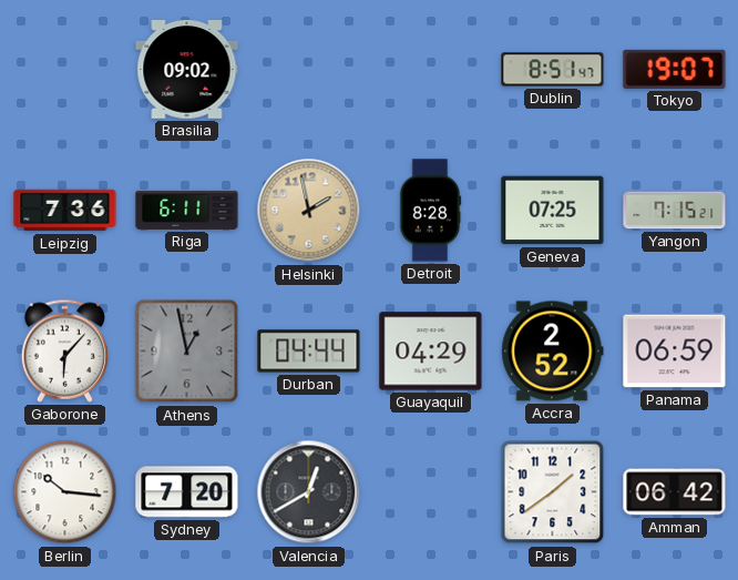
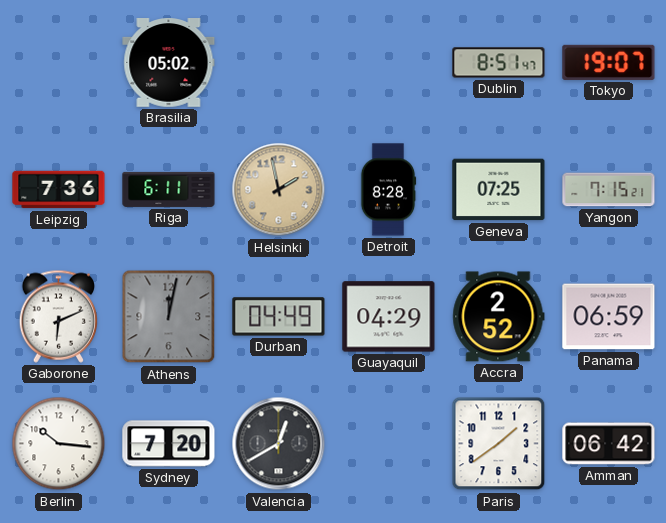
Brasilia: 09:02 -> 05:02
Gaborone: 6:07 -> 6:11
Athens: 12:58 -> 12:02
Durban: 04:44 -> 04:49
